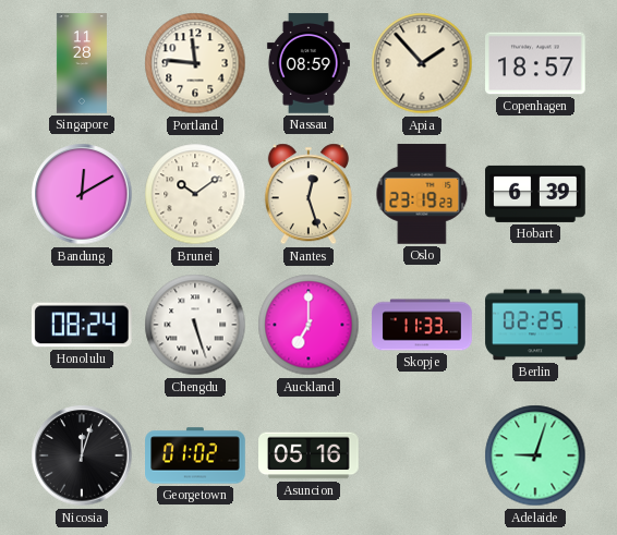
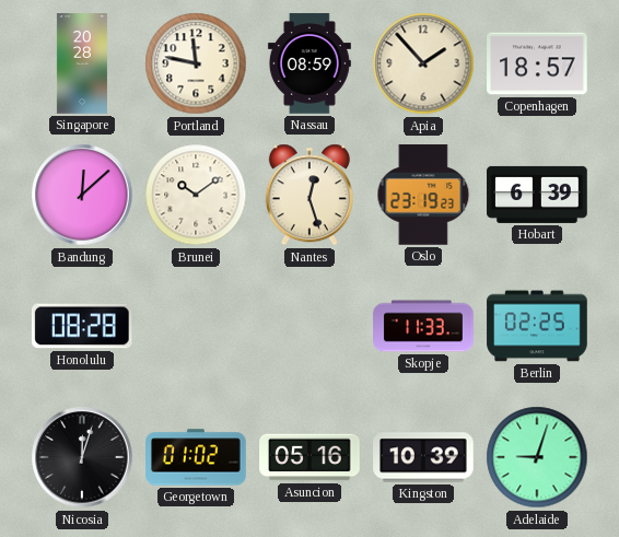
Singapore: 11:28 -> 20:28
Portland: 11:46 -> 11:47
Bandung: 12:10 -> 12:08
Honolulu: 08:24 -> 08:28
Chengdu: 5:27 -> none
Auckland: 7:00 -> none
Kingston: none -> 10:39
